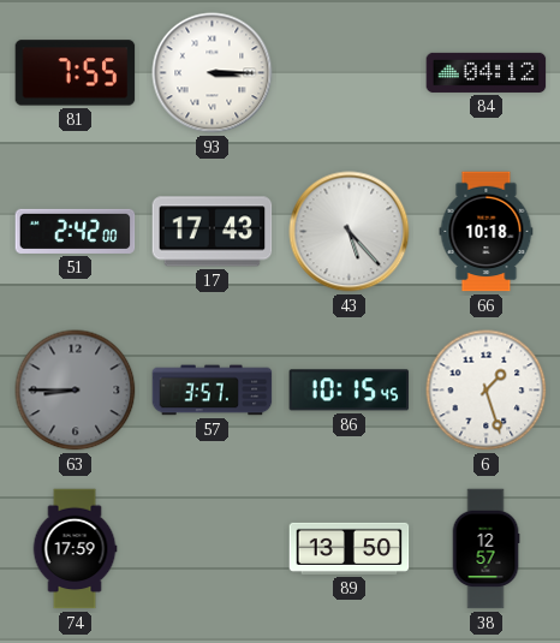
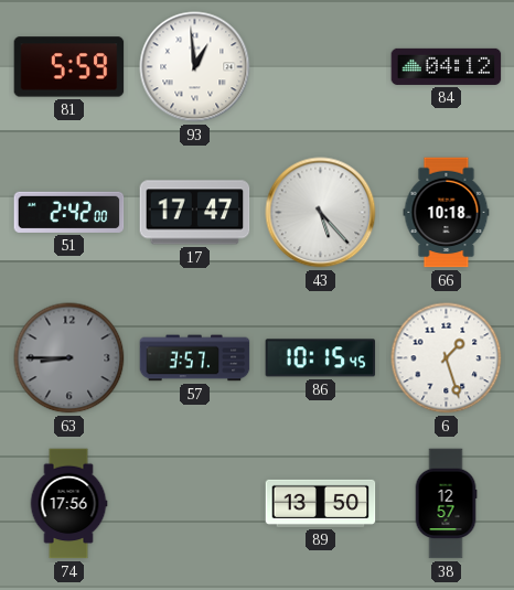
81: 7:55 -> 5:59
93: 3:15 -> 12:59
17: 17:43 -> 17:47
74: 17:59 -> 17:56
